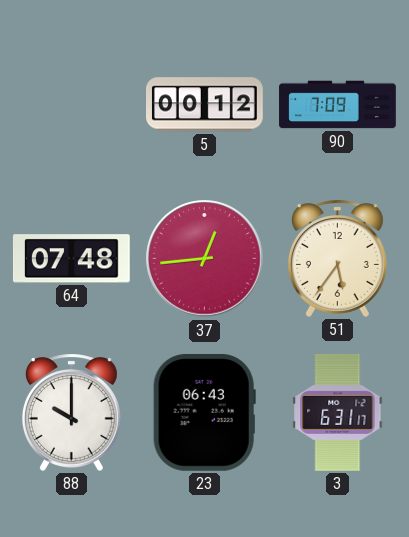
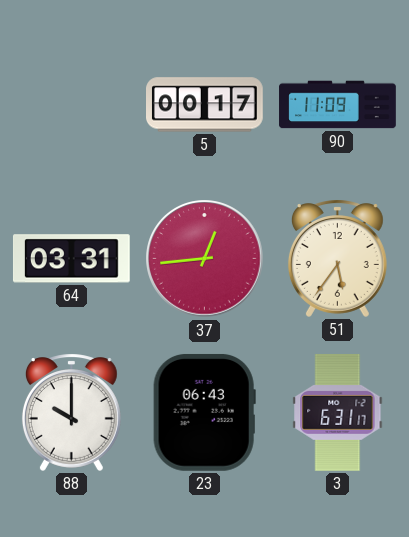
5: 00:12 -> 00:17
90: 7:09 -> 11:09
64: 07:48 -> 03:31
